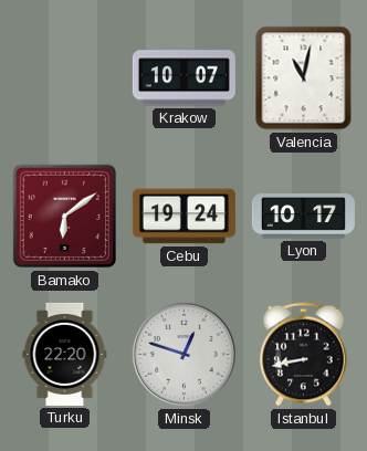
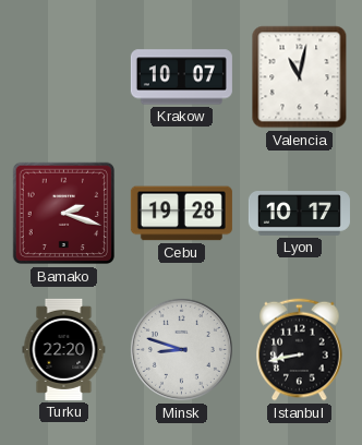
Bamako: 6:09 -> 2:18
Cebu: 19:24 -> 19:28
Minsk: 12:48 -> 8:48
